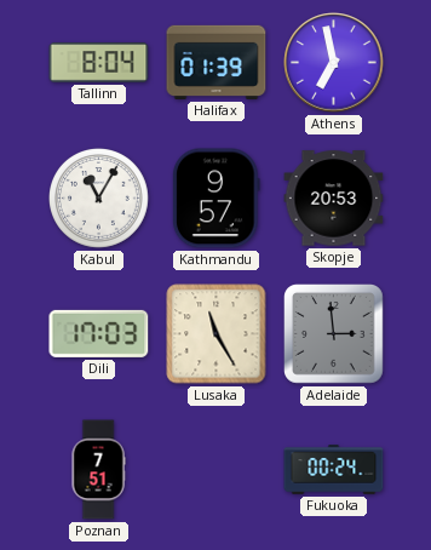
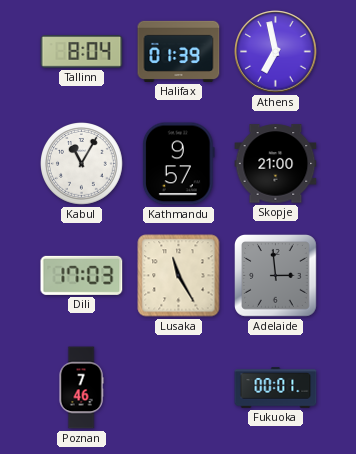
Skopje: 20:53 -> 21:00
Poznan: 7:51 -> 7:46
Fukuoka: 00:24 -> 00:01
